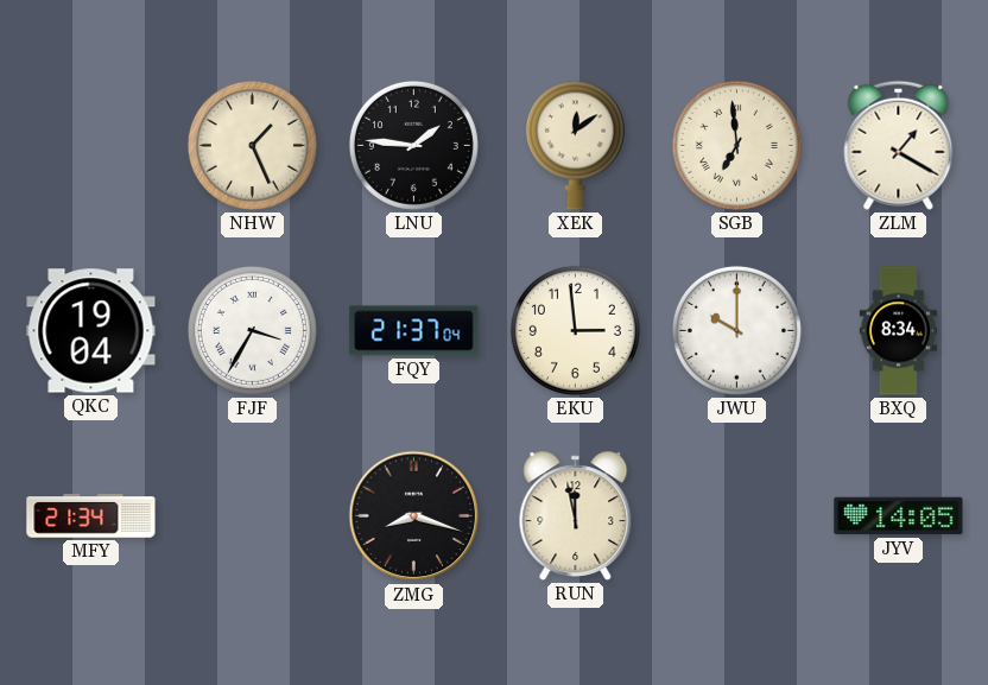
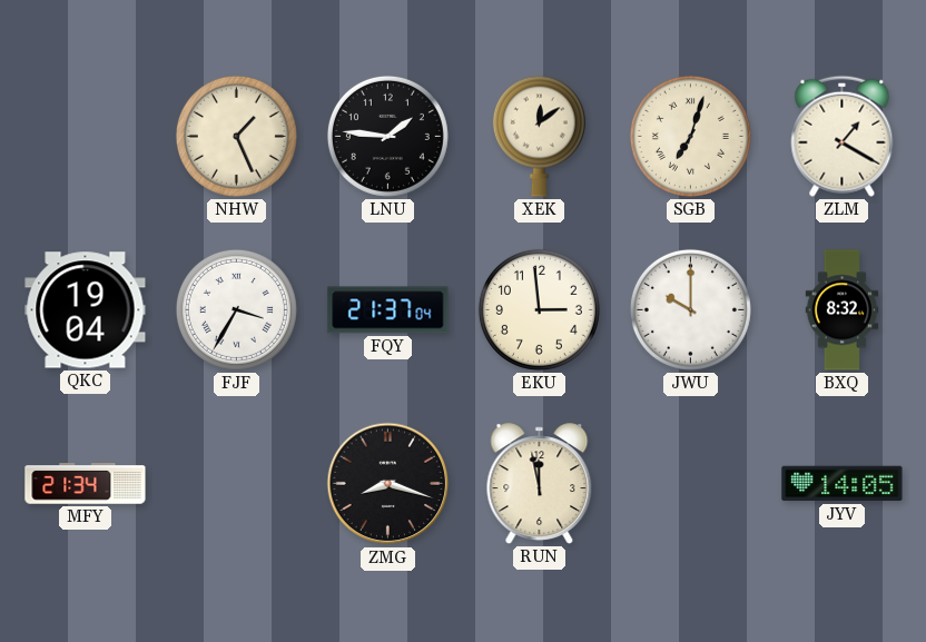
SGB: 6:59 -> 7:03
BXQ: 8:34 -> 8:32
